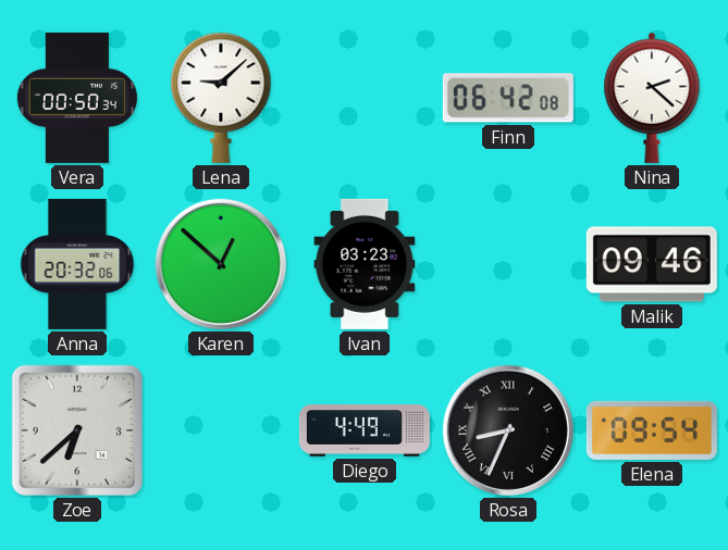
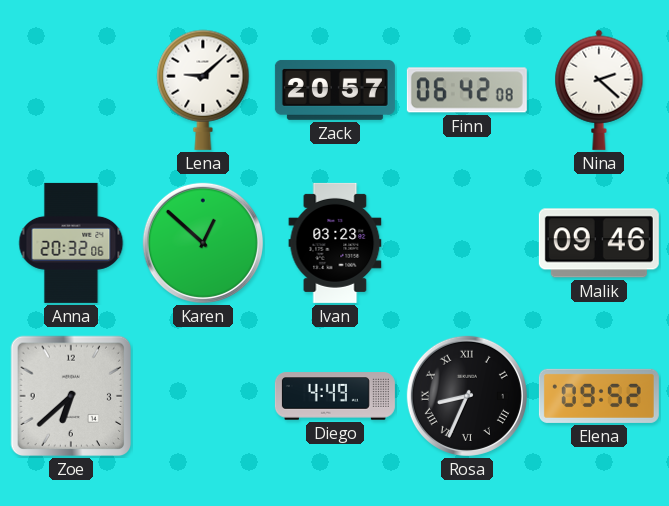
Vera: 00:50 -> none
Zack: none -> 20:57
Elena: 09:54 -> 09:52
